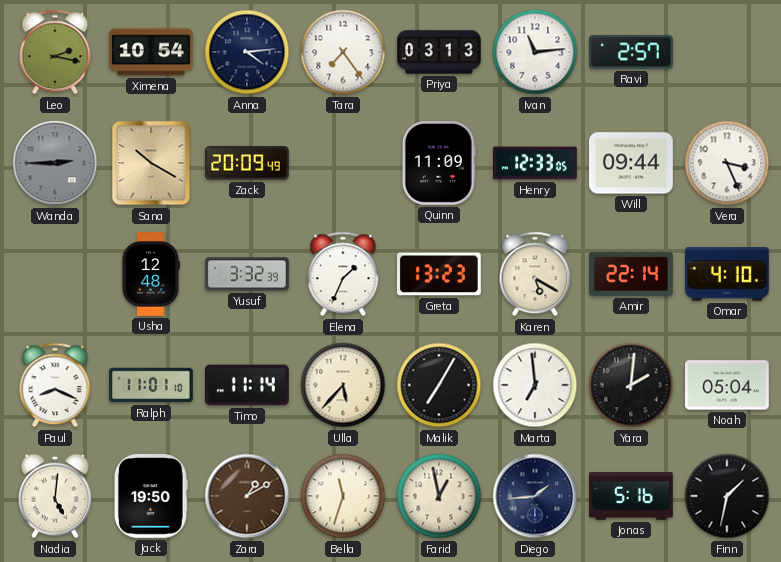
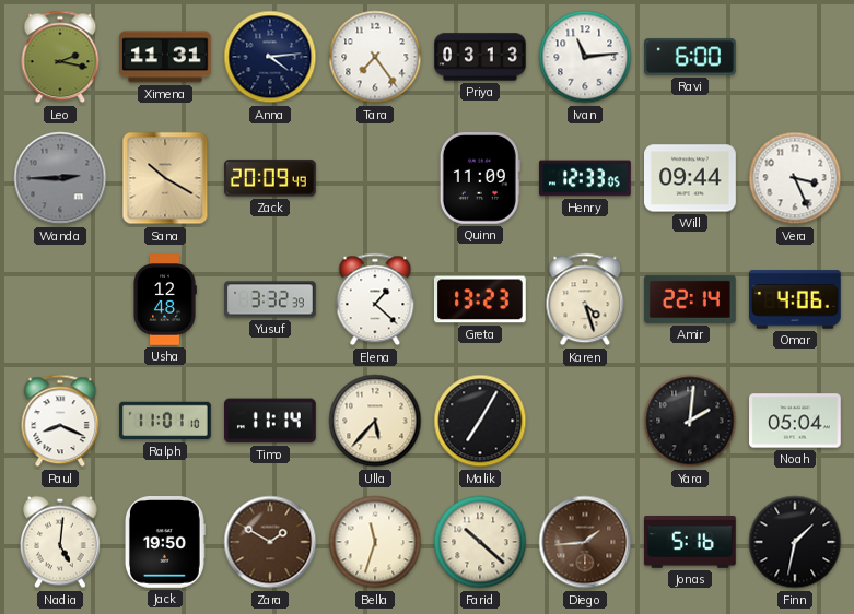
Ximena: 10:54 -> 11:31
Ravi: 2:57 -> 6:00
Elena: 1:34 -> 1:22
Karen: 5:20 -> 4:27
Omar: 4:10 -> 4:06
Marta: 6:59 -> none
Zara: 1:10 -> 1:50
Farid: 12:58 -> 10:22
Diego dial: navy -> brown
